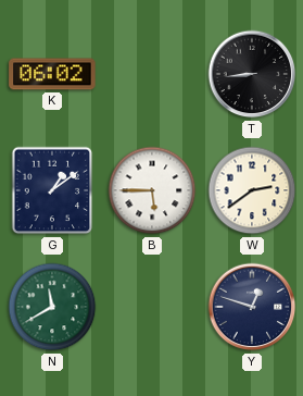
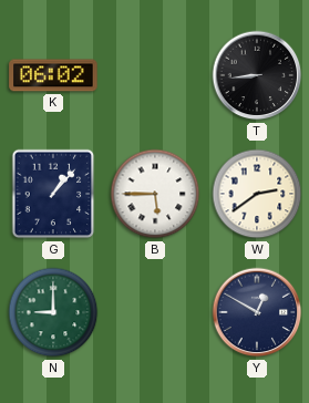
G: 1:09 -> 1:07
N: 11:40 -> 9:00
Y: 12:48 -> 12:50
